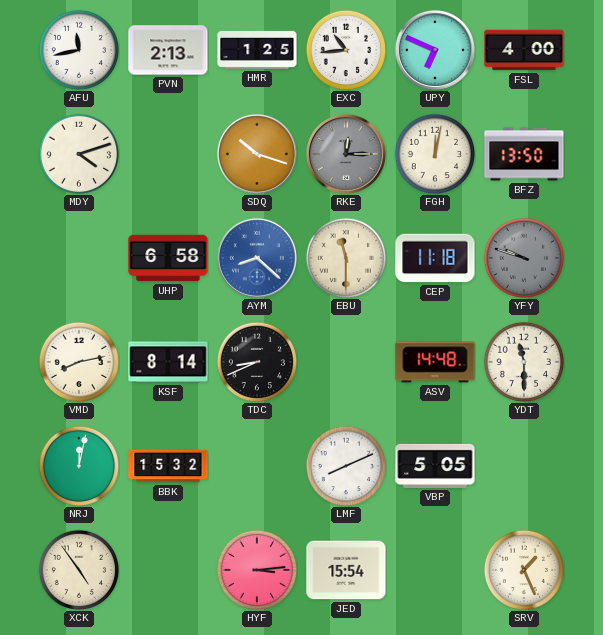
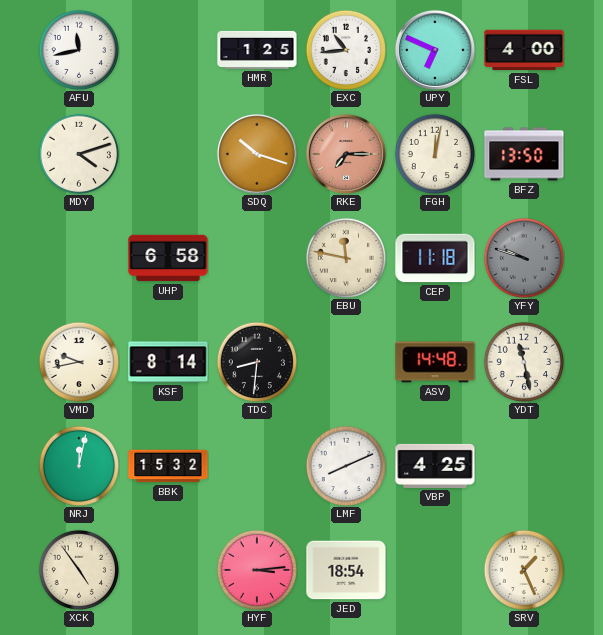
PVN: 2:13 -> none
RKE: 12:15 -> 7:15
RKE dial: grey -> salmon
AYM: 8:22 -> none
EBU: 11:30 -> 11:47
VMD: 8:13 -> 9:43
TDC: 8:41 -> 8:31
YDT: 11:30 -> 11:28
VBP: 5:05 -> 4:25
JED: 15:54 -> 18:54
